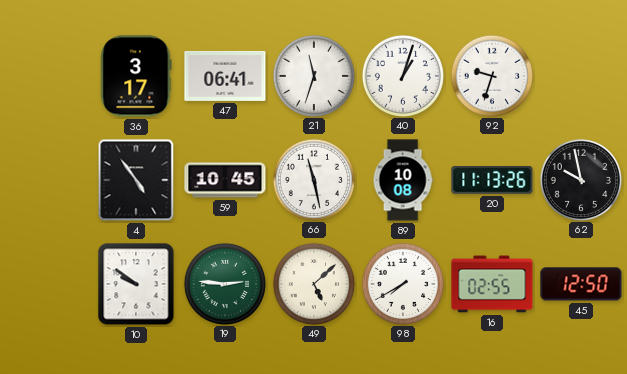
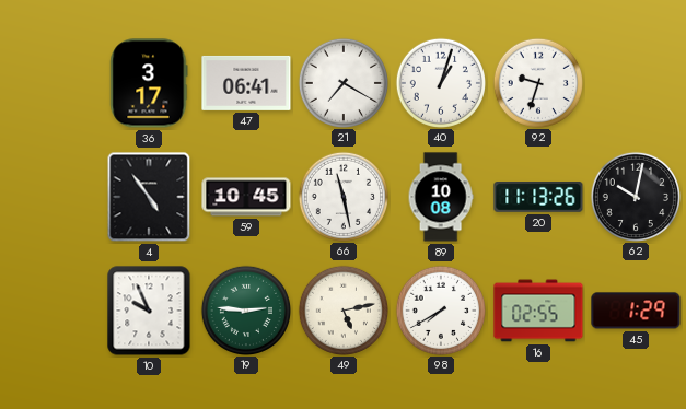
21: 11:33 -> 7:20
62: 9:58 -> 10:02
10: 9:51 -> 9:56
49: 5:08 -> 5:13
45: 12:50 -> 1:29
